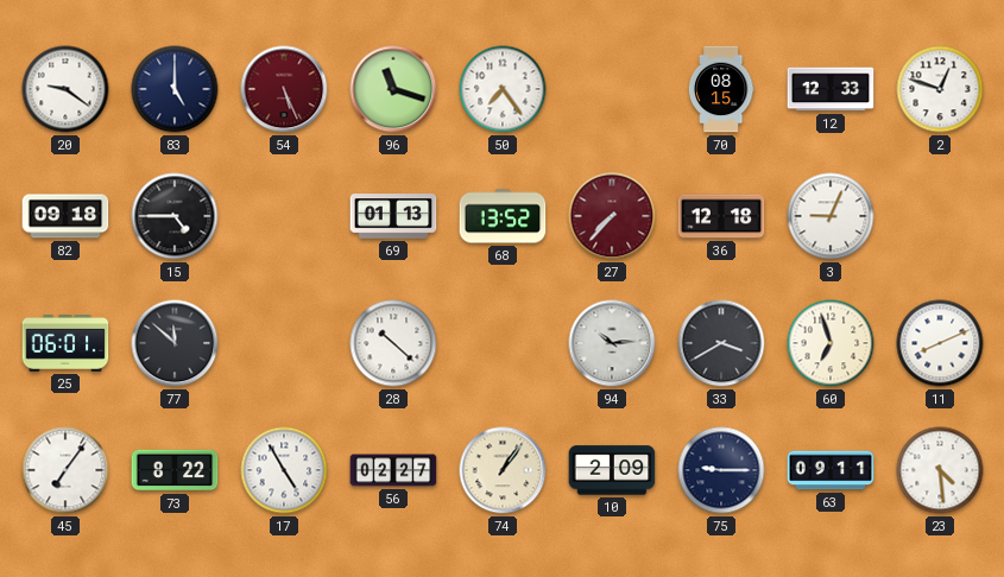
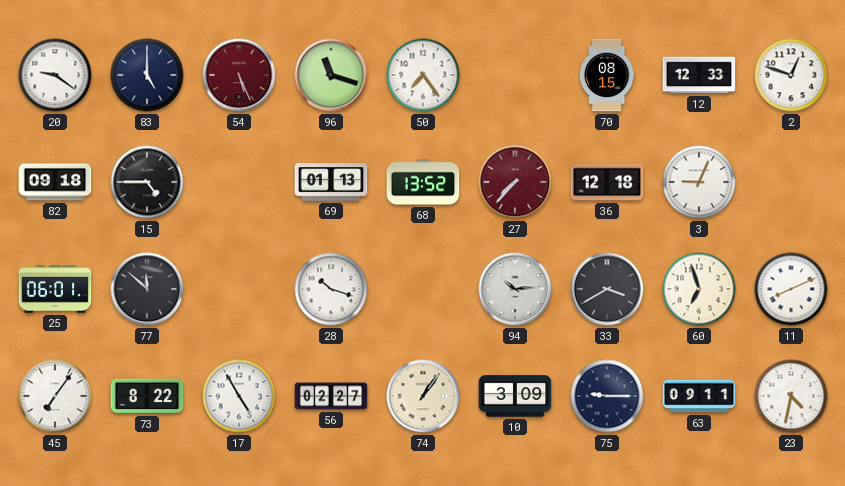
28: 10:22 -> 10:18
10: 2:09 -> 3:09
23: 4:29 -> 4:32
